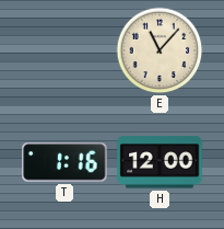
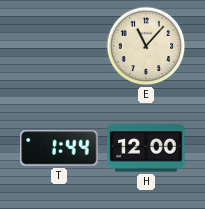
T: 1:16 -> 1:44
